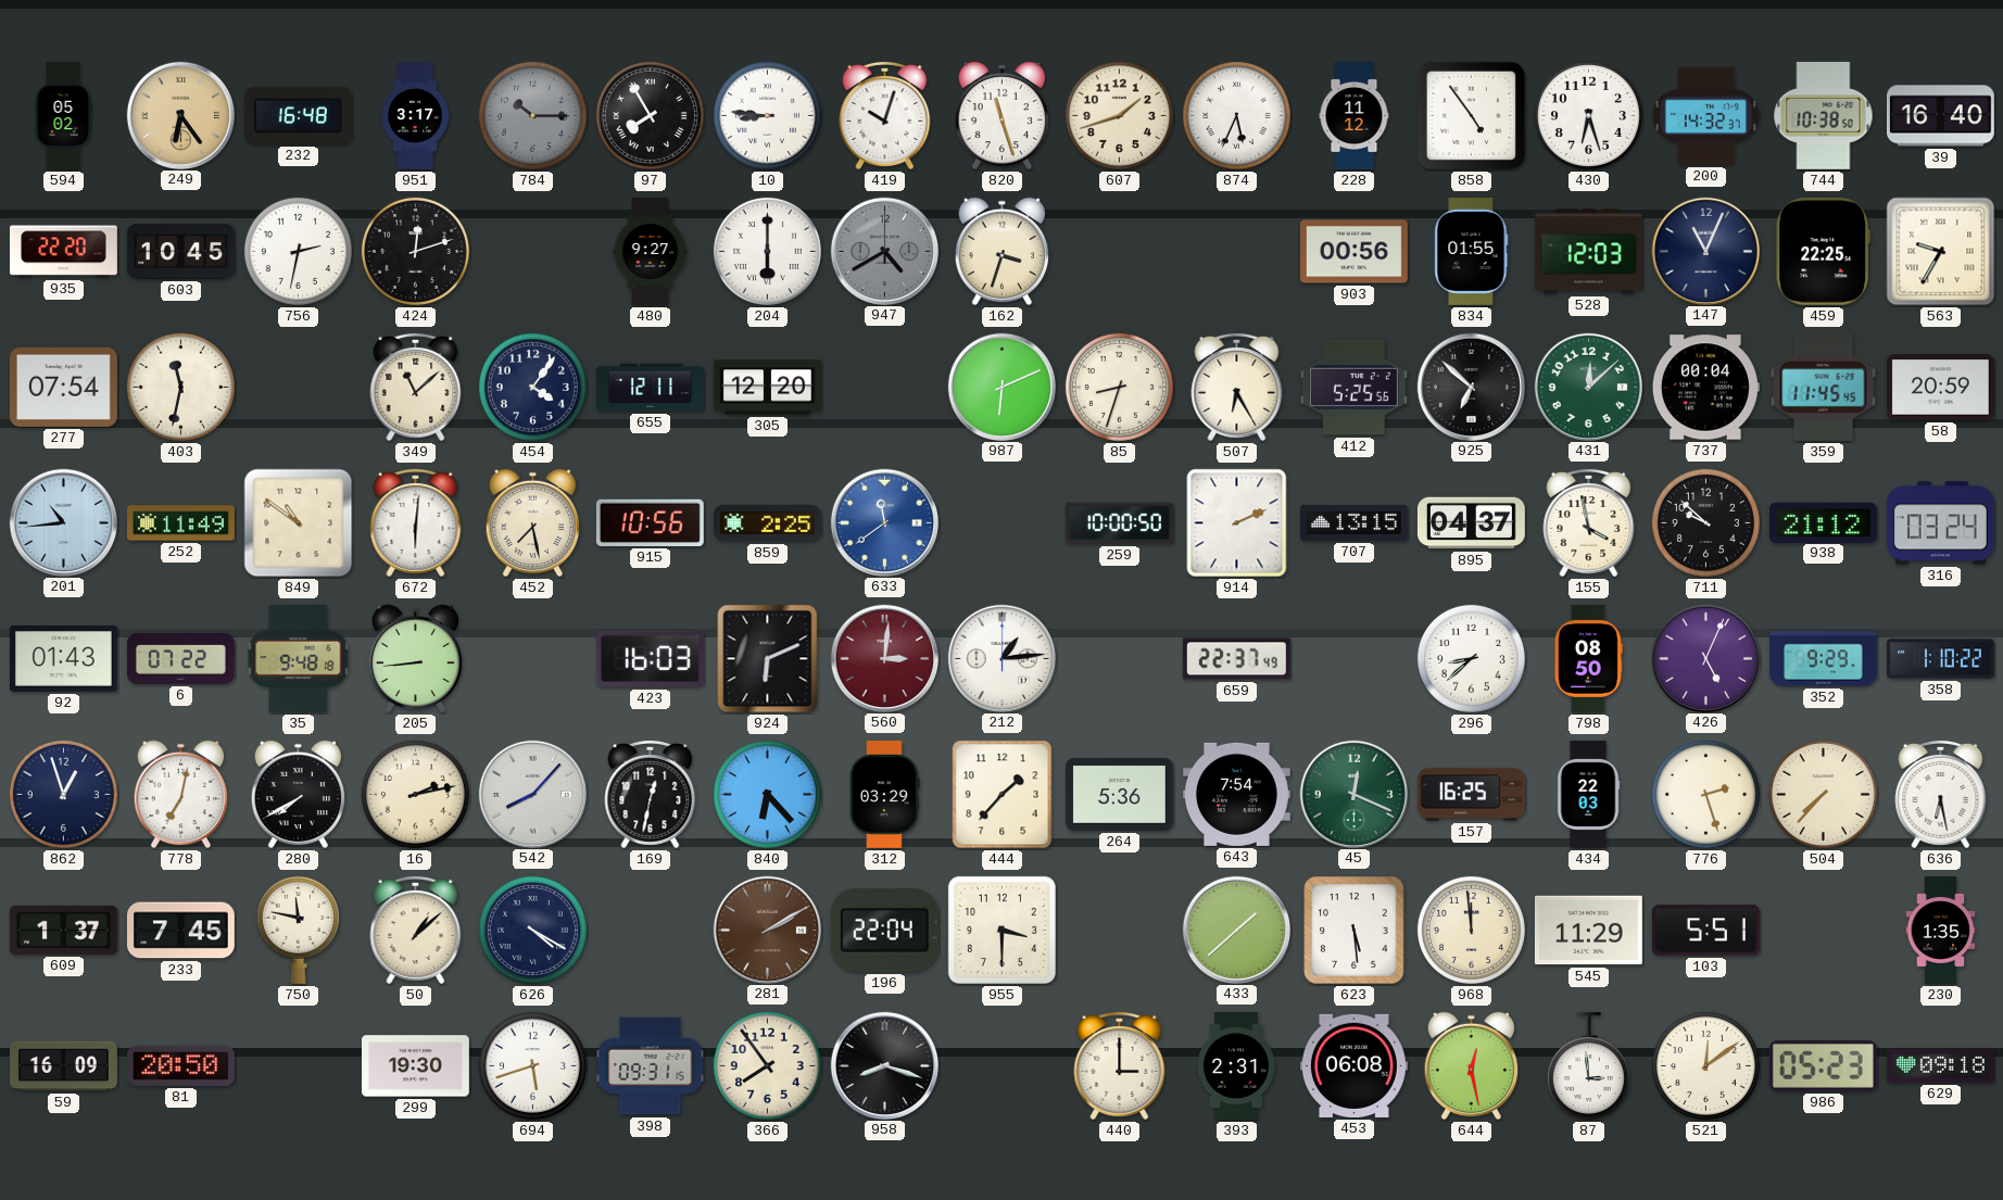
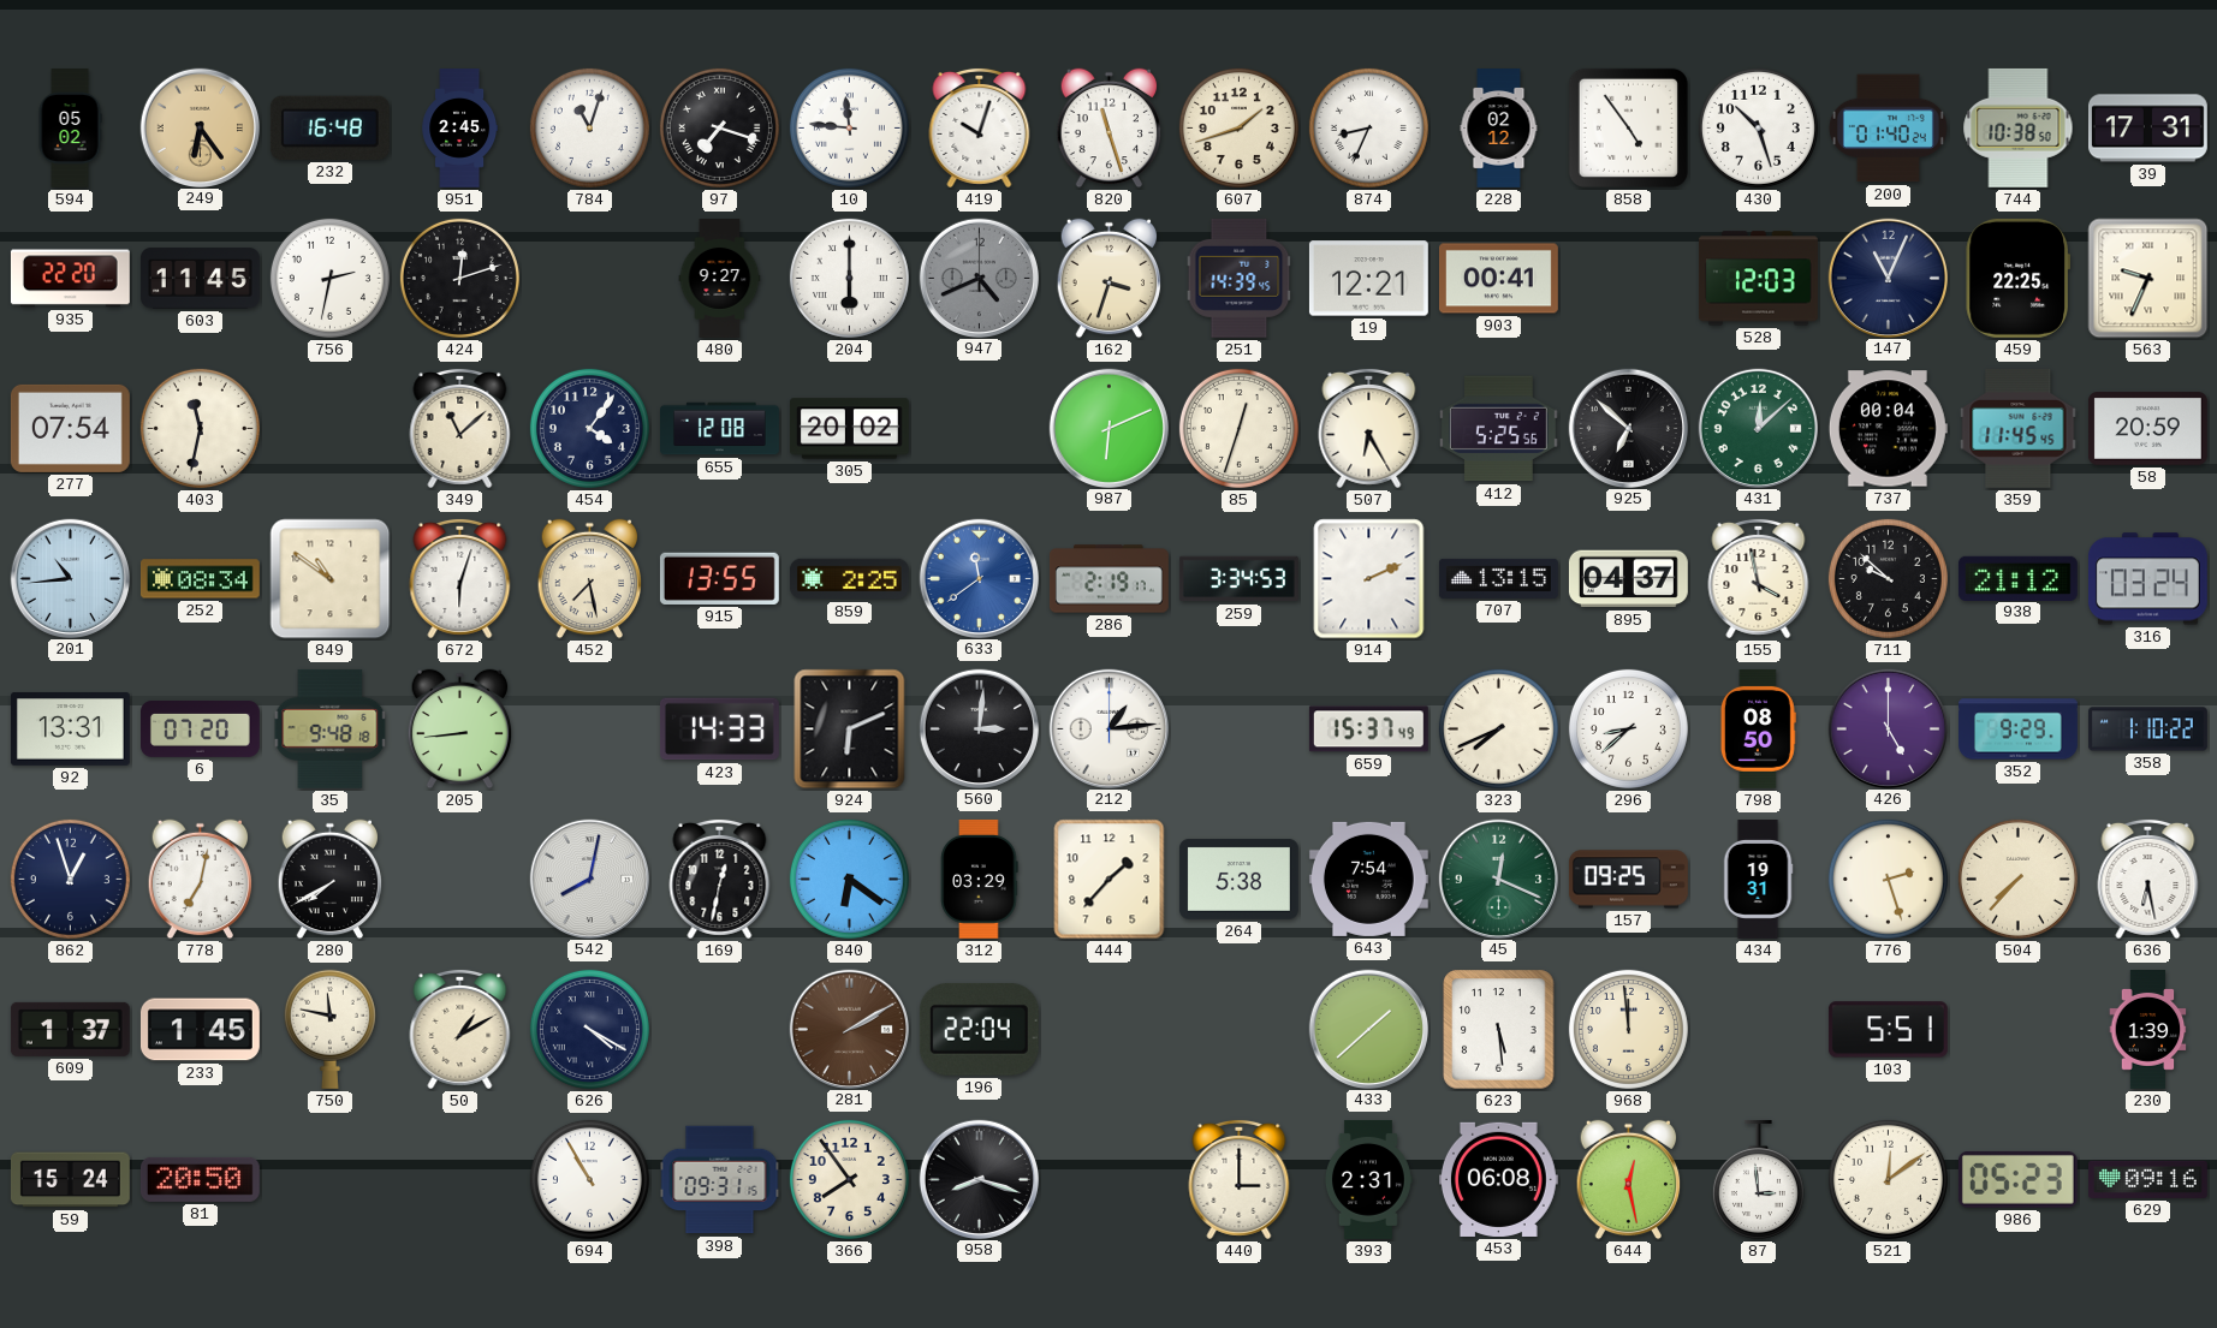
951: 3:17 -> 2:45
784: 10:15 -> 11:03
784 dial: grey -> white
97: 7:55 -> 7:18
10: 8:46 -> 11:46
874: 5:34 -> 8:34
228: 11:12 -> 02:12
430: 6:27 -> 10:27
200: 14:32 -> 01:40
39: 16:40 -> 17:31
603: 10:45 -> 11:45
947: 4:40 -> 4:41
251: none -> 14:39
19: none -> 12:21
903: 00:56 -> 00:41
834: 01:55 -> none
563: 9:35 -> 9:34
655: 12:11 -> 12:08
305: 12:20 -> 20:02
85: 8:33 -> 12:33
252: 11:49 -> 08:34
672: 6:01 -> 6:03
915: 10:56 -> 13:55
286: none -> 2:19
259: 10:00 -> 3:34
92: 01:43 -> 13:31
6: 07:22 -> 07:20
423: 16:03 -> 14:33
560 dial: burgundy -> black
659: 22:37 -> 15:37
323: none -> 7:41
426: 5:04 -> 5:00
16: 2:13 -> none
542: 8:07 -> 8:02
840: 6:23 -> 6:21
264: 5:36 -> 5:38
157: 16:25 -> 09:25
434: 22:03 -> 19:31
233: 7:45 -> 1:45
50: 1:08 -> 1:10
955: 3:30 -> none
545: 11:29 -> none
230: 1:35 -> 1:39
59: 16:09 -> 15:24
299: 19:30 -> none
694: 5:42 -> 10:55
629: 09:18 -> 09:16
